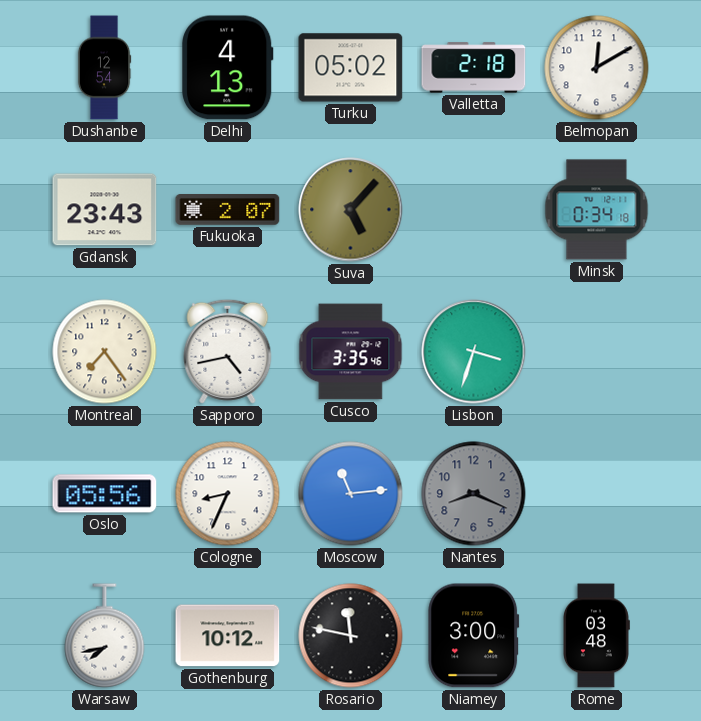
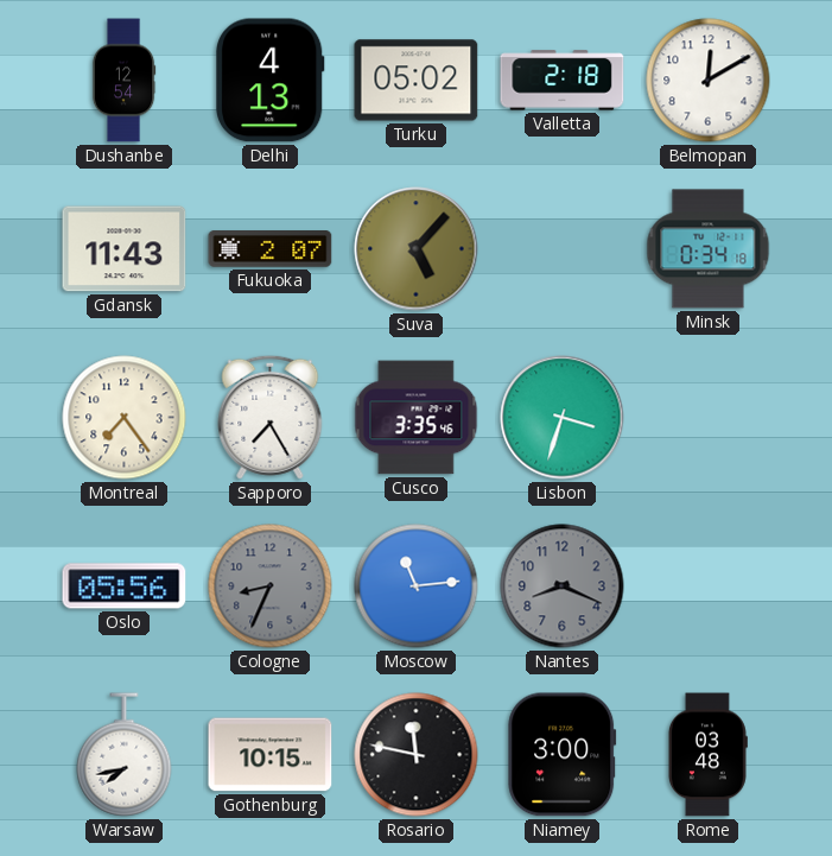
Gdansk: 23:43 -> 11:43
Sapporo: 4:43 -> 7:25
Cologne dial: white -> grey
Gothenburg: 10:12 -> 10:15
